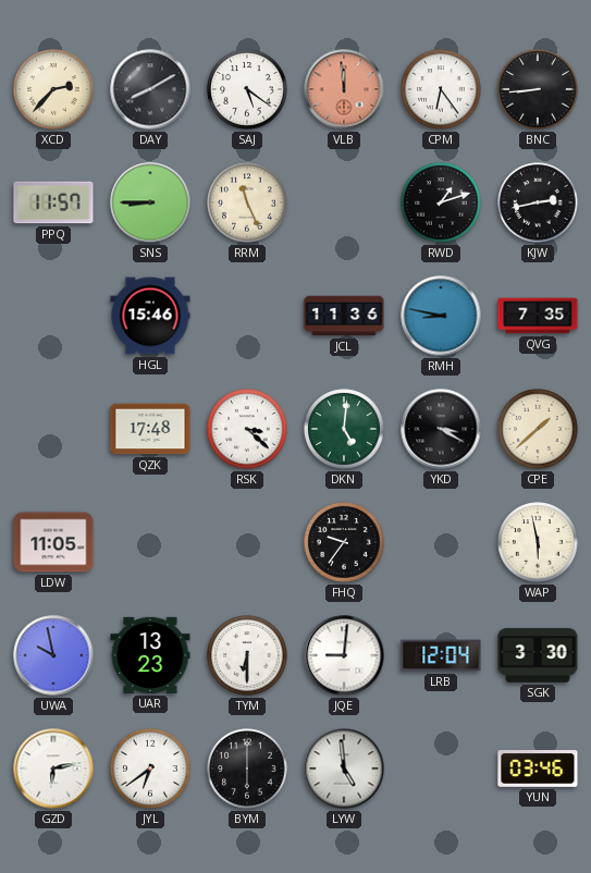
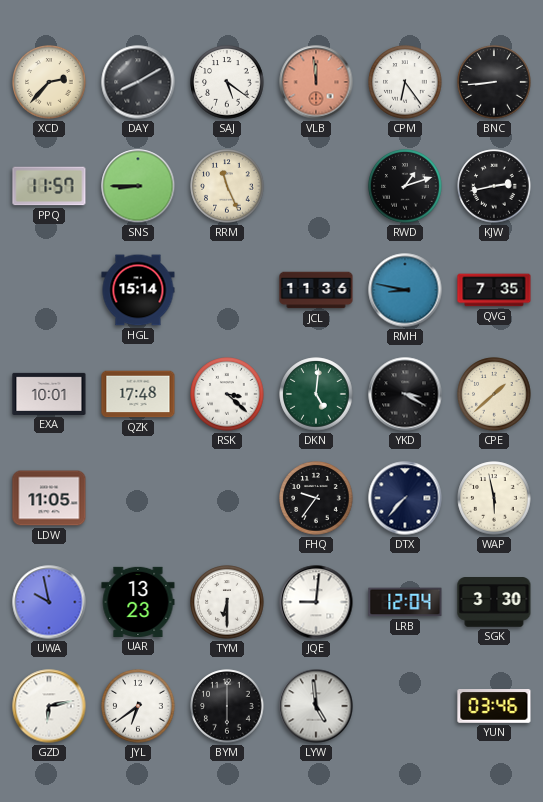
HGL: 15:46 -> 15:14
EXA: none -> 10:01
DTX: none -> 7:37
